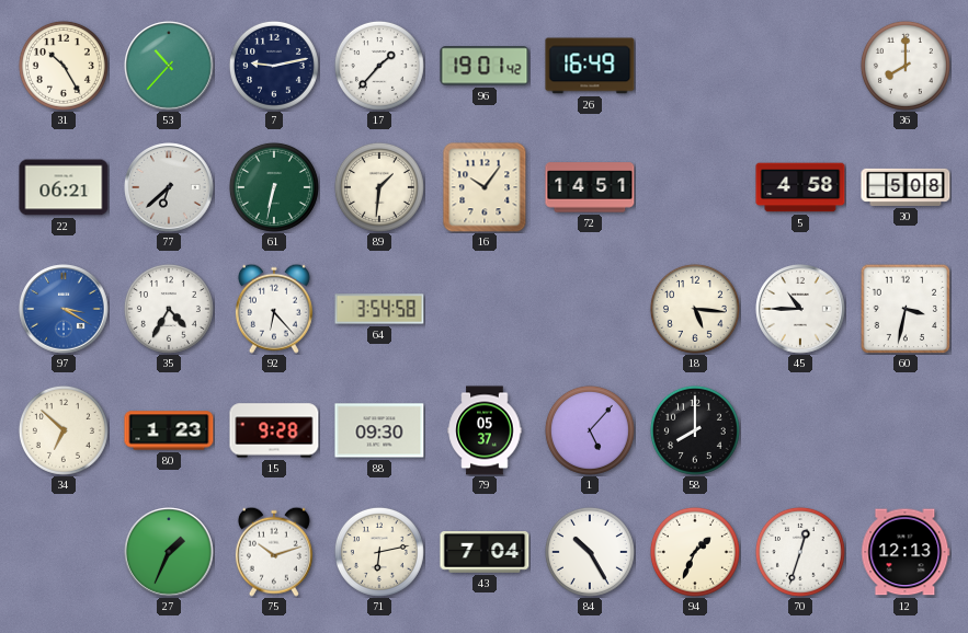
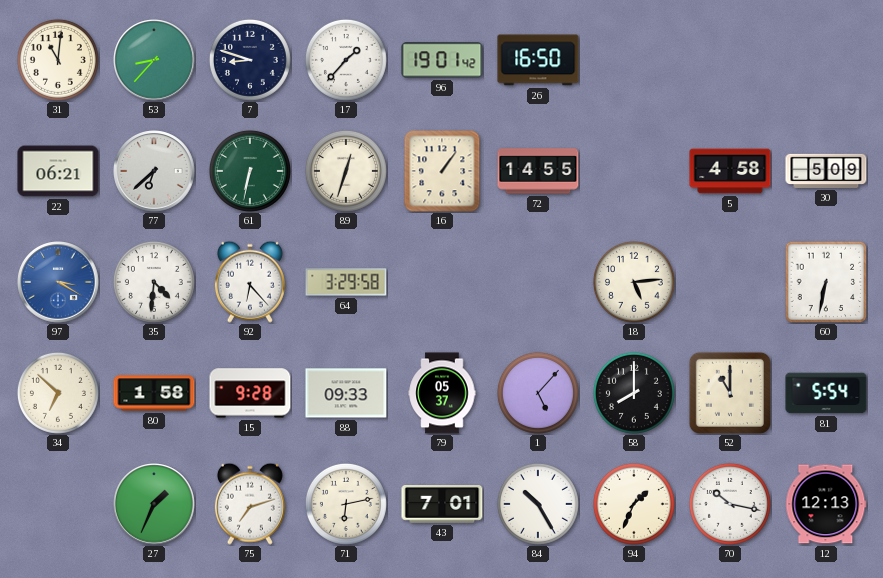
31: 10:25 -> 11:01
53: 10:37 -> 8:37
7: 9:13 -> 8:48
26: 16:49 -> 16:50
36: 8:00 -> none
89: 1:31 -> 12:33
16: 10:06 -> 1:06
72: 14:51 -> 14:55
30: 5:08 -> 5:09
35: 4:35 -> 4:31
64: 3:54 -> 3:29
18: 5:16 -> 5:14
45: 10:45 -> none
60: 3:32 -> 6:32
80: 1:23 -> 1:58
88: 09:30 -> 09:33
52: none -> 11:00
81: none -> 5:54
75: 10:12 -> 7:12
43: 7:04 -> 7:01
70: 12:33 -> 10:17
